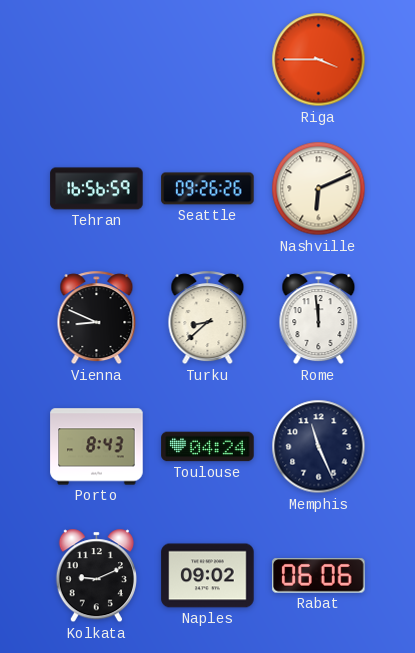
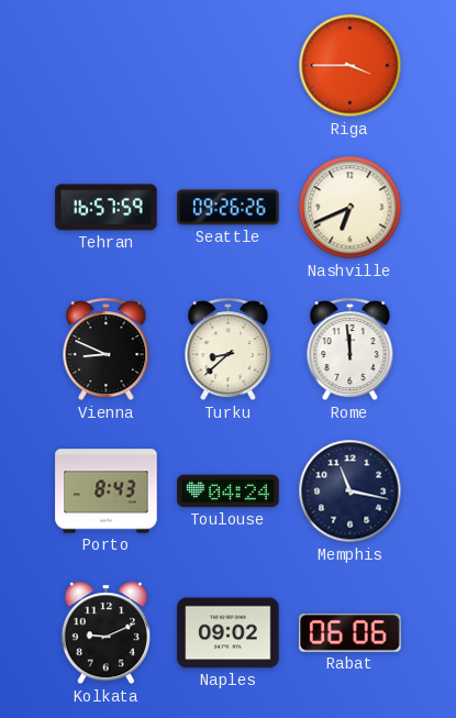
Tehran: 16:56 -> 16:57
Nashville: 6:11 -> 6:41
Memphis: 11:26 -> 11:17
